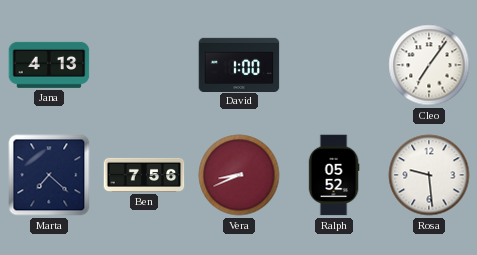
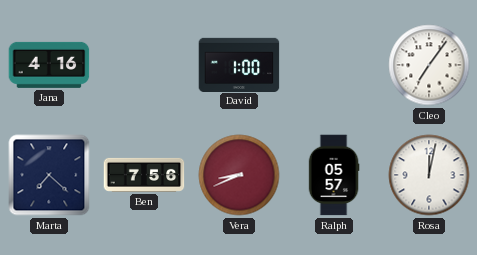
Jana: 4:13 -> 4:16
Ralph: 05:52 -> 05:57
Rosa: 9:29 -> 12:02
